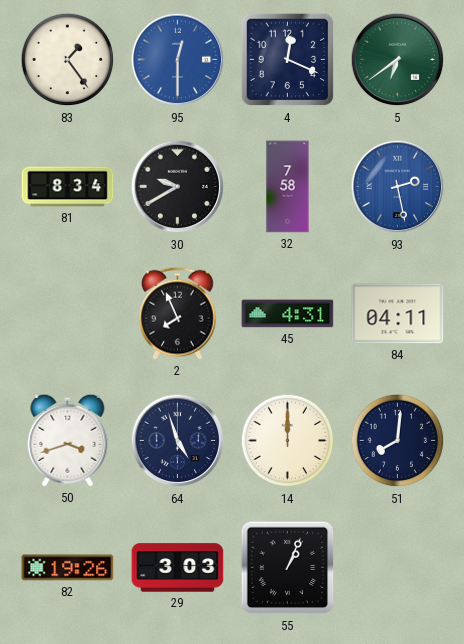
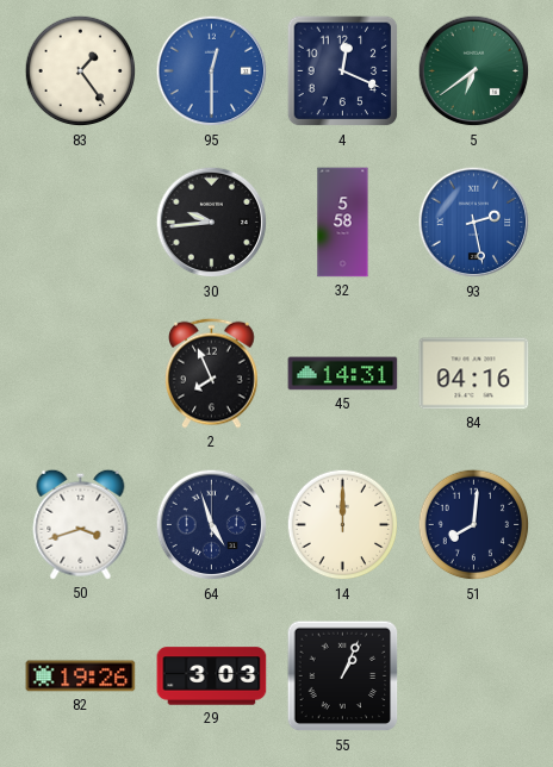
81: 8:34 -> none
30: 9:40 -> 9:44
32: 7:58 -> 5:58
45: 4:31 -> 14:31
84: 04:11 -> 04:16
